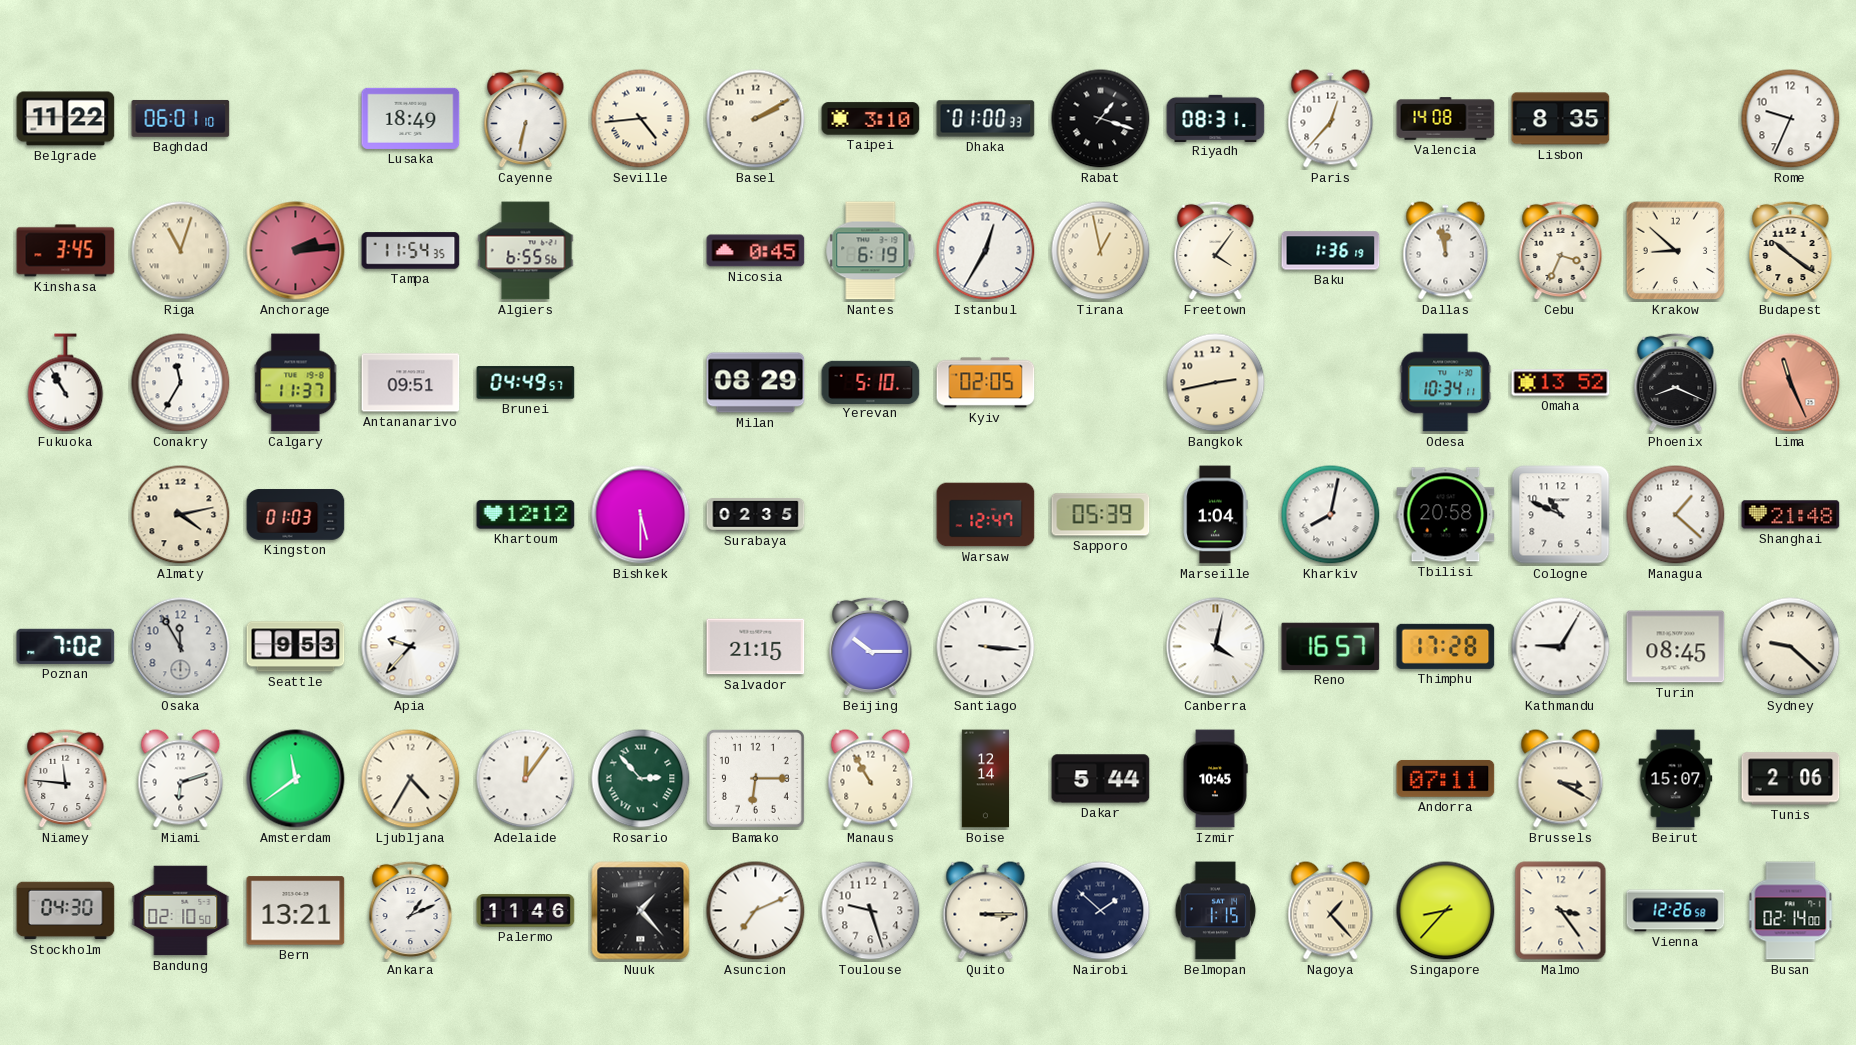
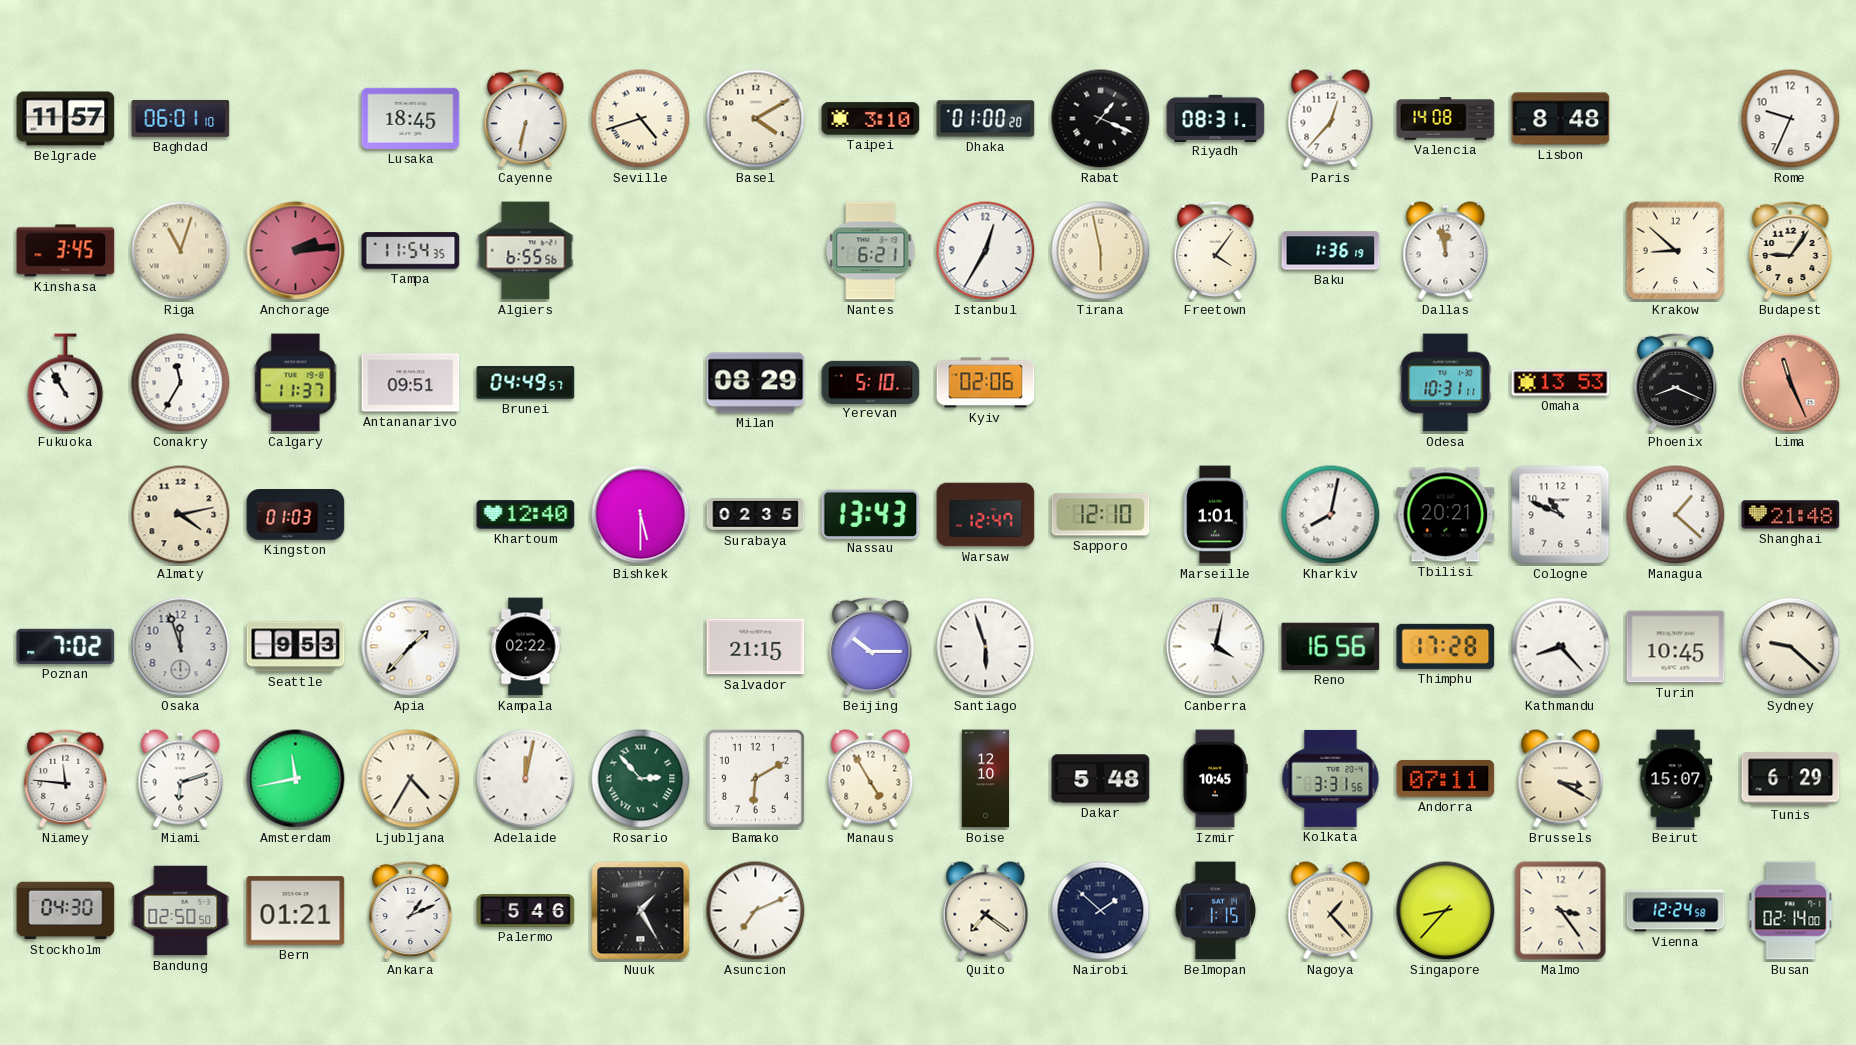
Belgrade: 11:22 -> 11:57
Lusaka: 18:49 -> 18:45
Seville: 4:44 -> 4:42
Basel: 2:10 -> 4:10
Dhaka: 01:00:33 -> 01:00:20
Rabat: 1:18 -> 1:19
Lisbon: 8:35 -> 8:48
Nicosia: 0:45 -> none
Nantes: 6:19 -> 6:21
Tirana: 12:58 -> 5:58
Cebu: 3:34 -> none
Budapest: 10:21 -> 9:06
Kyiv: 02:05 -> 02:06
Bangkok: 2:43 -> none
Odesa: 10:34 -> 10:31
Omaha: 13:52 -> 13:53
Khartoum: 12:12 -> 12:40
Nassau: none -> 13:43
Sapporo: 05:39 -> 12:10
Marseille: 1:04 -> 1:01
Tbilisi: 20:58 -> 20:21
Osaka: 11:55 -> 11:57
Apia: 9:37 -> 1:37
Kampala: none -> 02:22
Santiago: 3:16 -> 5:57
Reno: 16:57 -> 16:56
Kathmandu: 9:05 -> 8:23
Turin: 08:45 -> 10:45
Amsterdam: 11:39 -> 11:43
Adelaide: 12:06 -> 12:02
Bamako: 6:15 -> 6:10
Manaus: 10:55 -> 4:55
Boise: 12:14 -> 12:10
Dakar: 5:44 -> 5:48
Kolkata: none -> 3:31
Tunis: 2:06 -> 6:29
Bandung: 02:10 -> 02:50
Bern: 13:21 -> 01:21
Palermo: 11:46 -> 5:46
Nuuk: 1:23 -> 1:25
Toulouse: 9:27 -> none
Quito: 3:15 -> 7:21
Vienna: 12:26 -> 12:24
